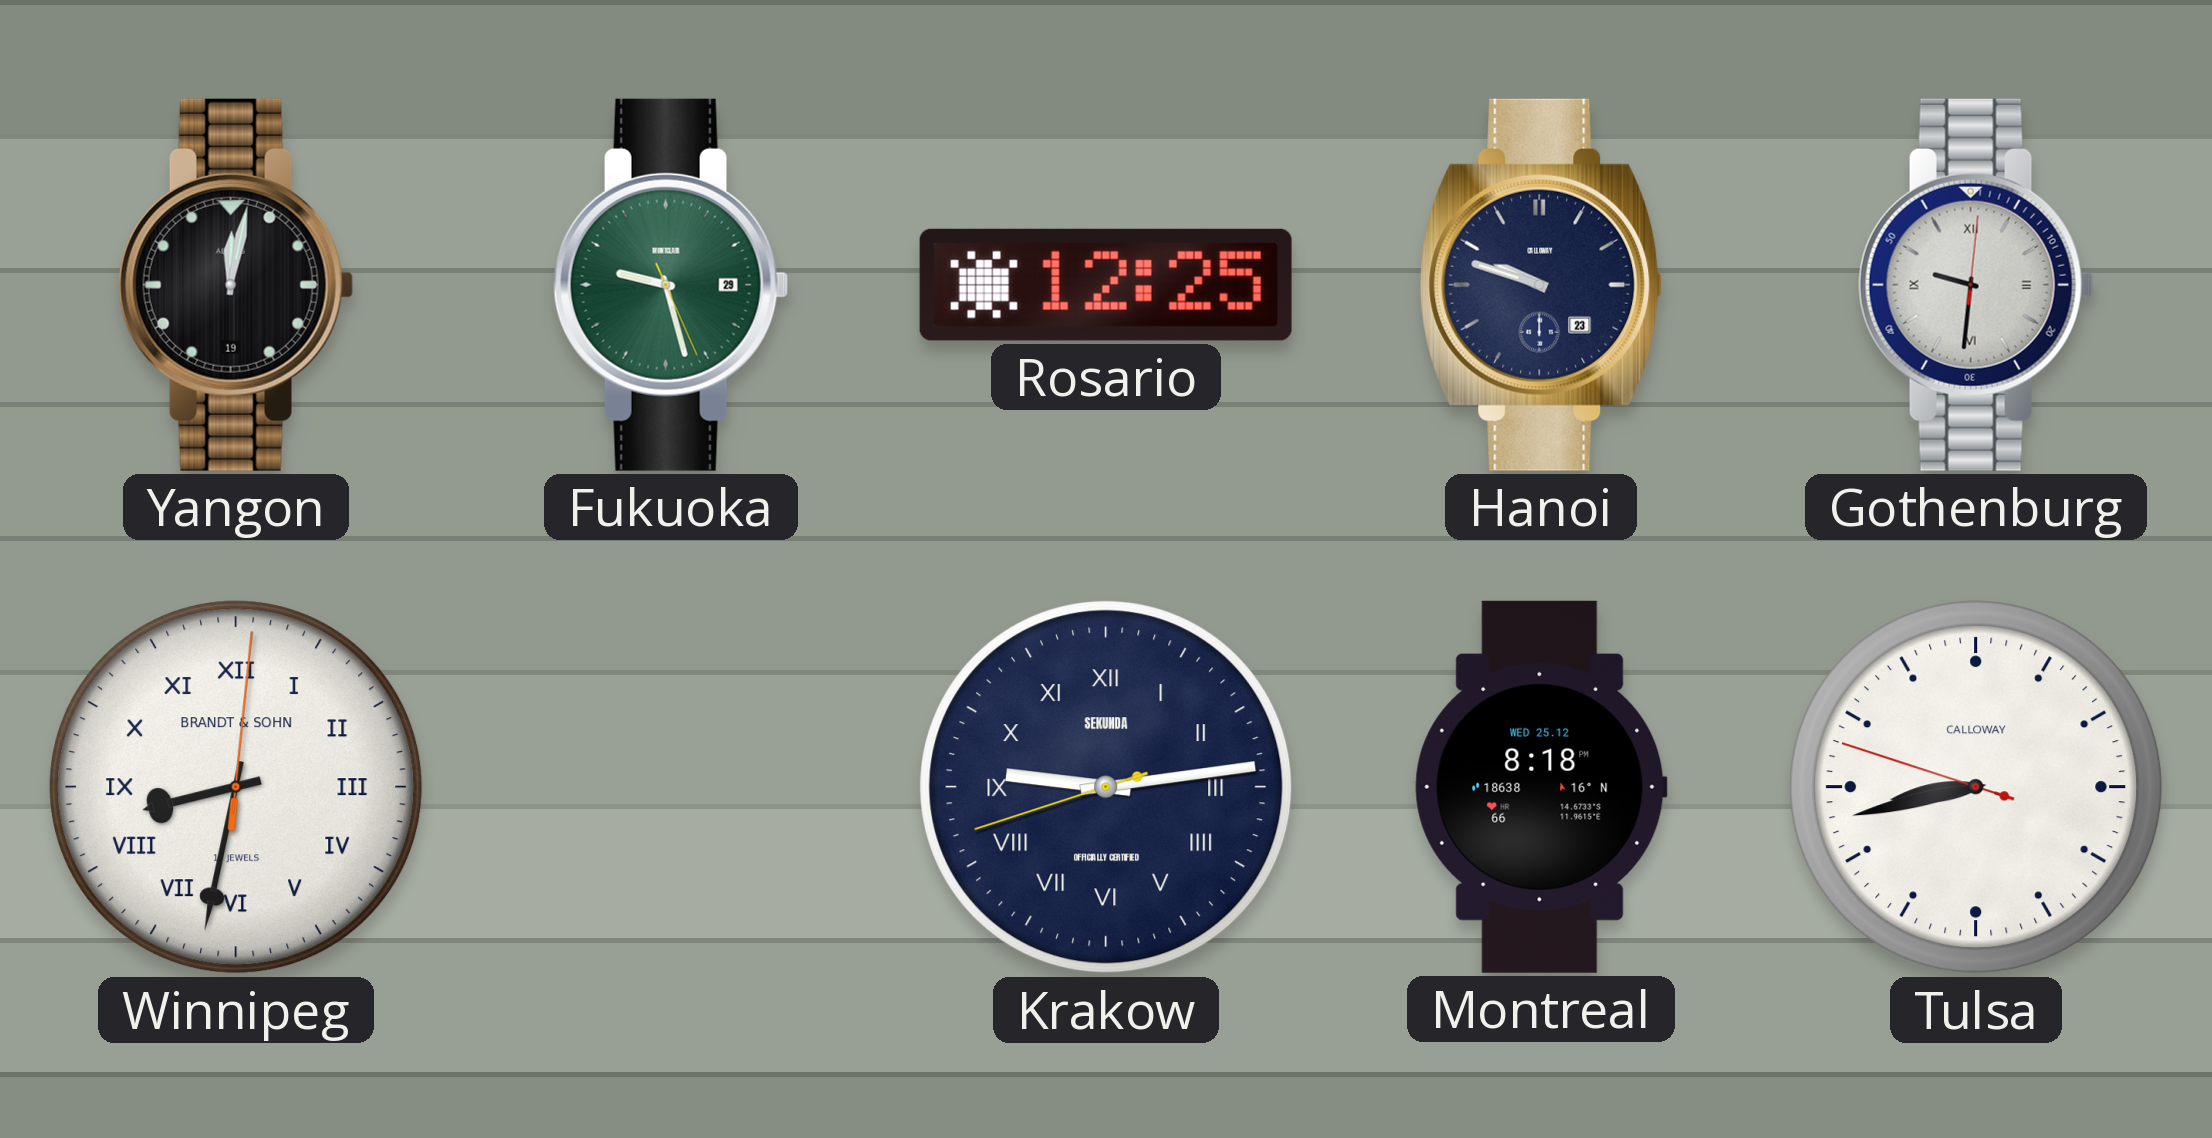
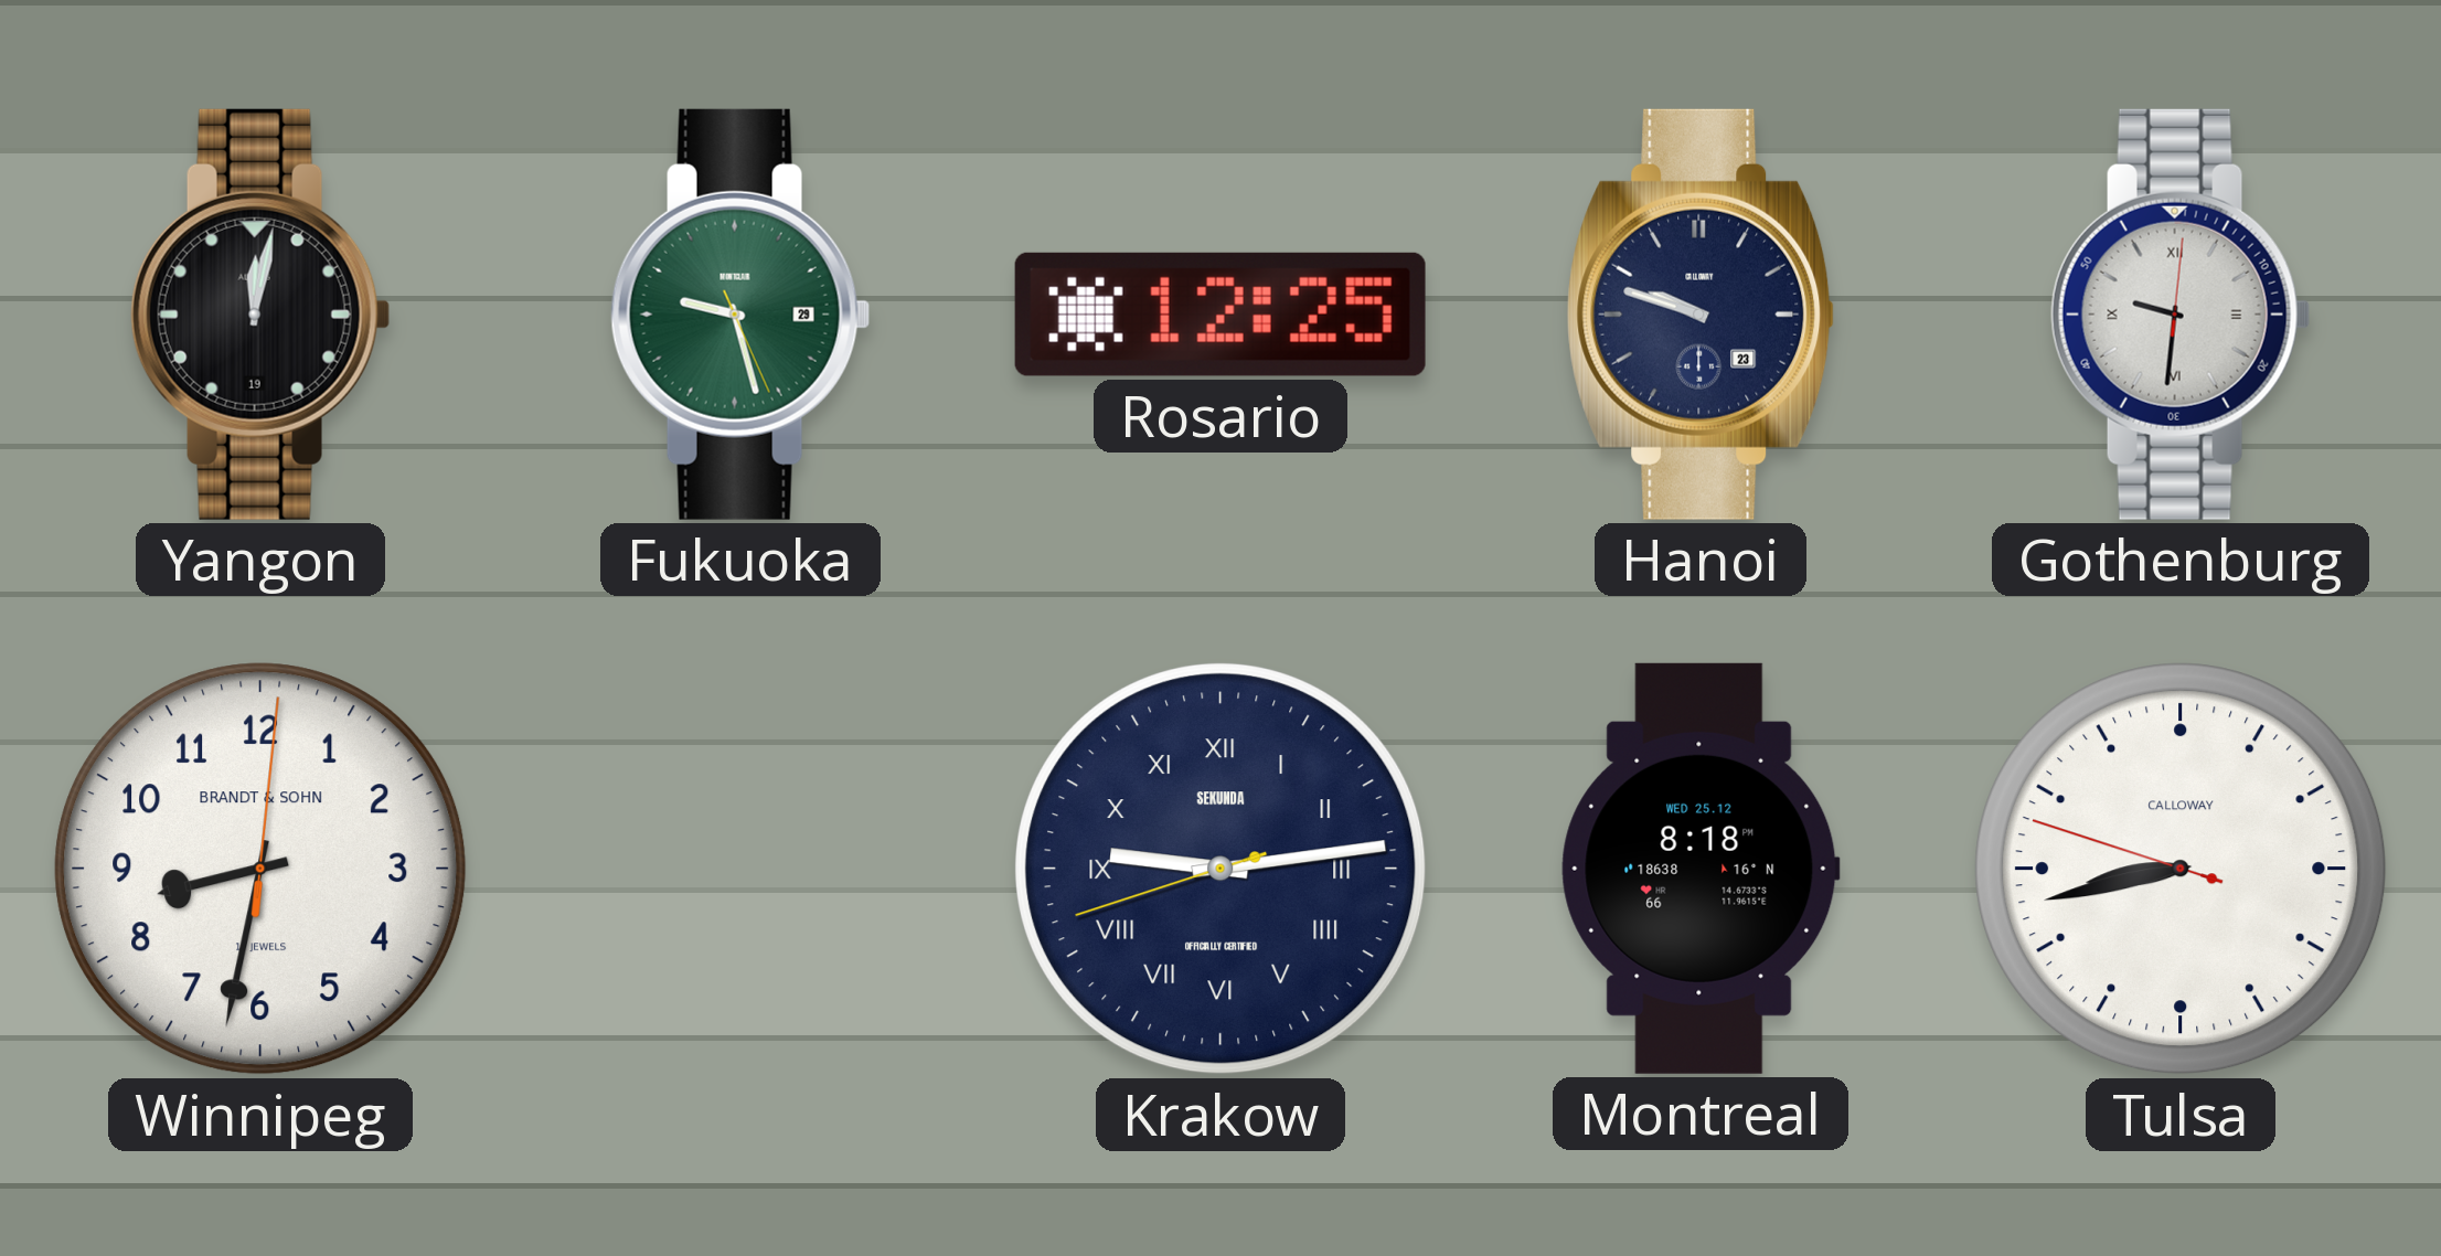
Winnipeg numerals: Roman -> Arabic
